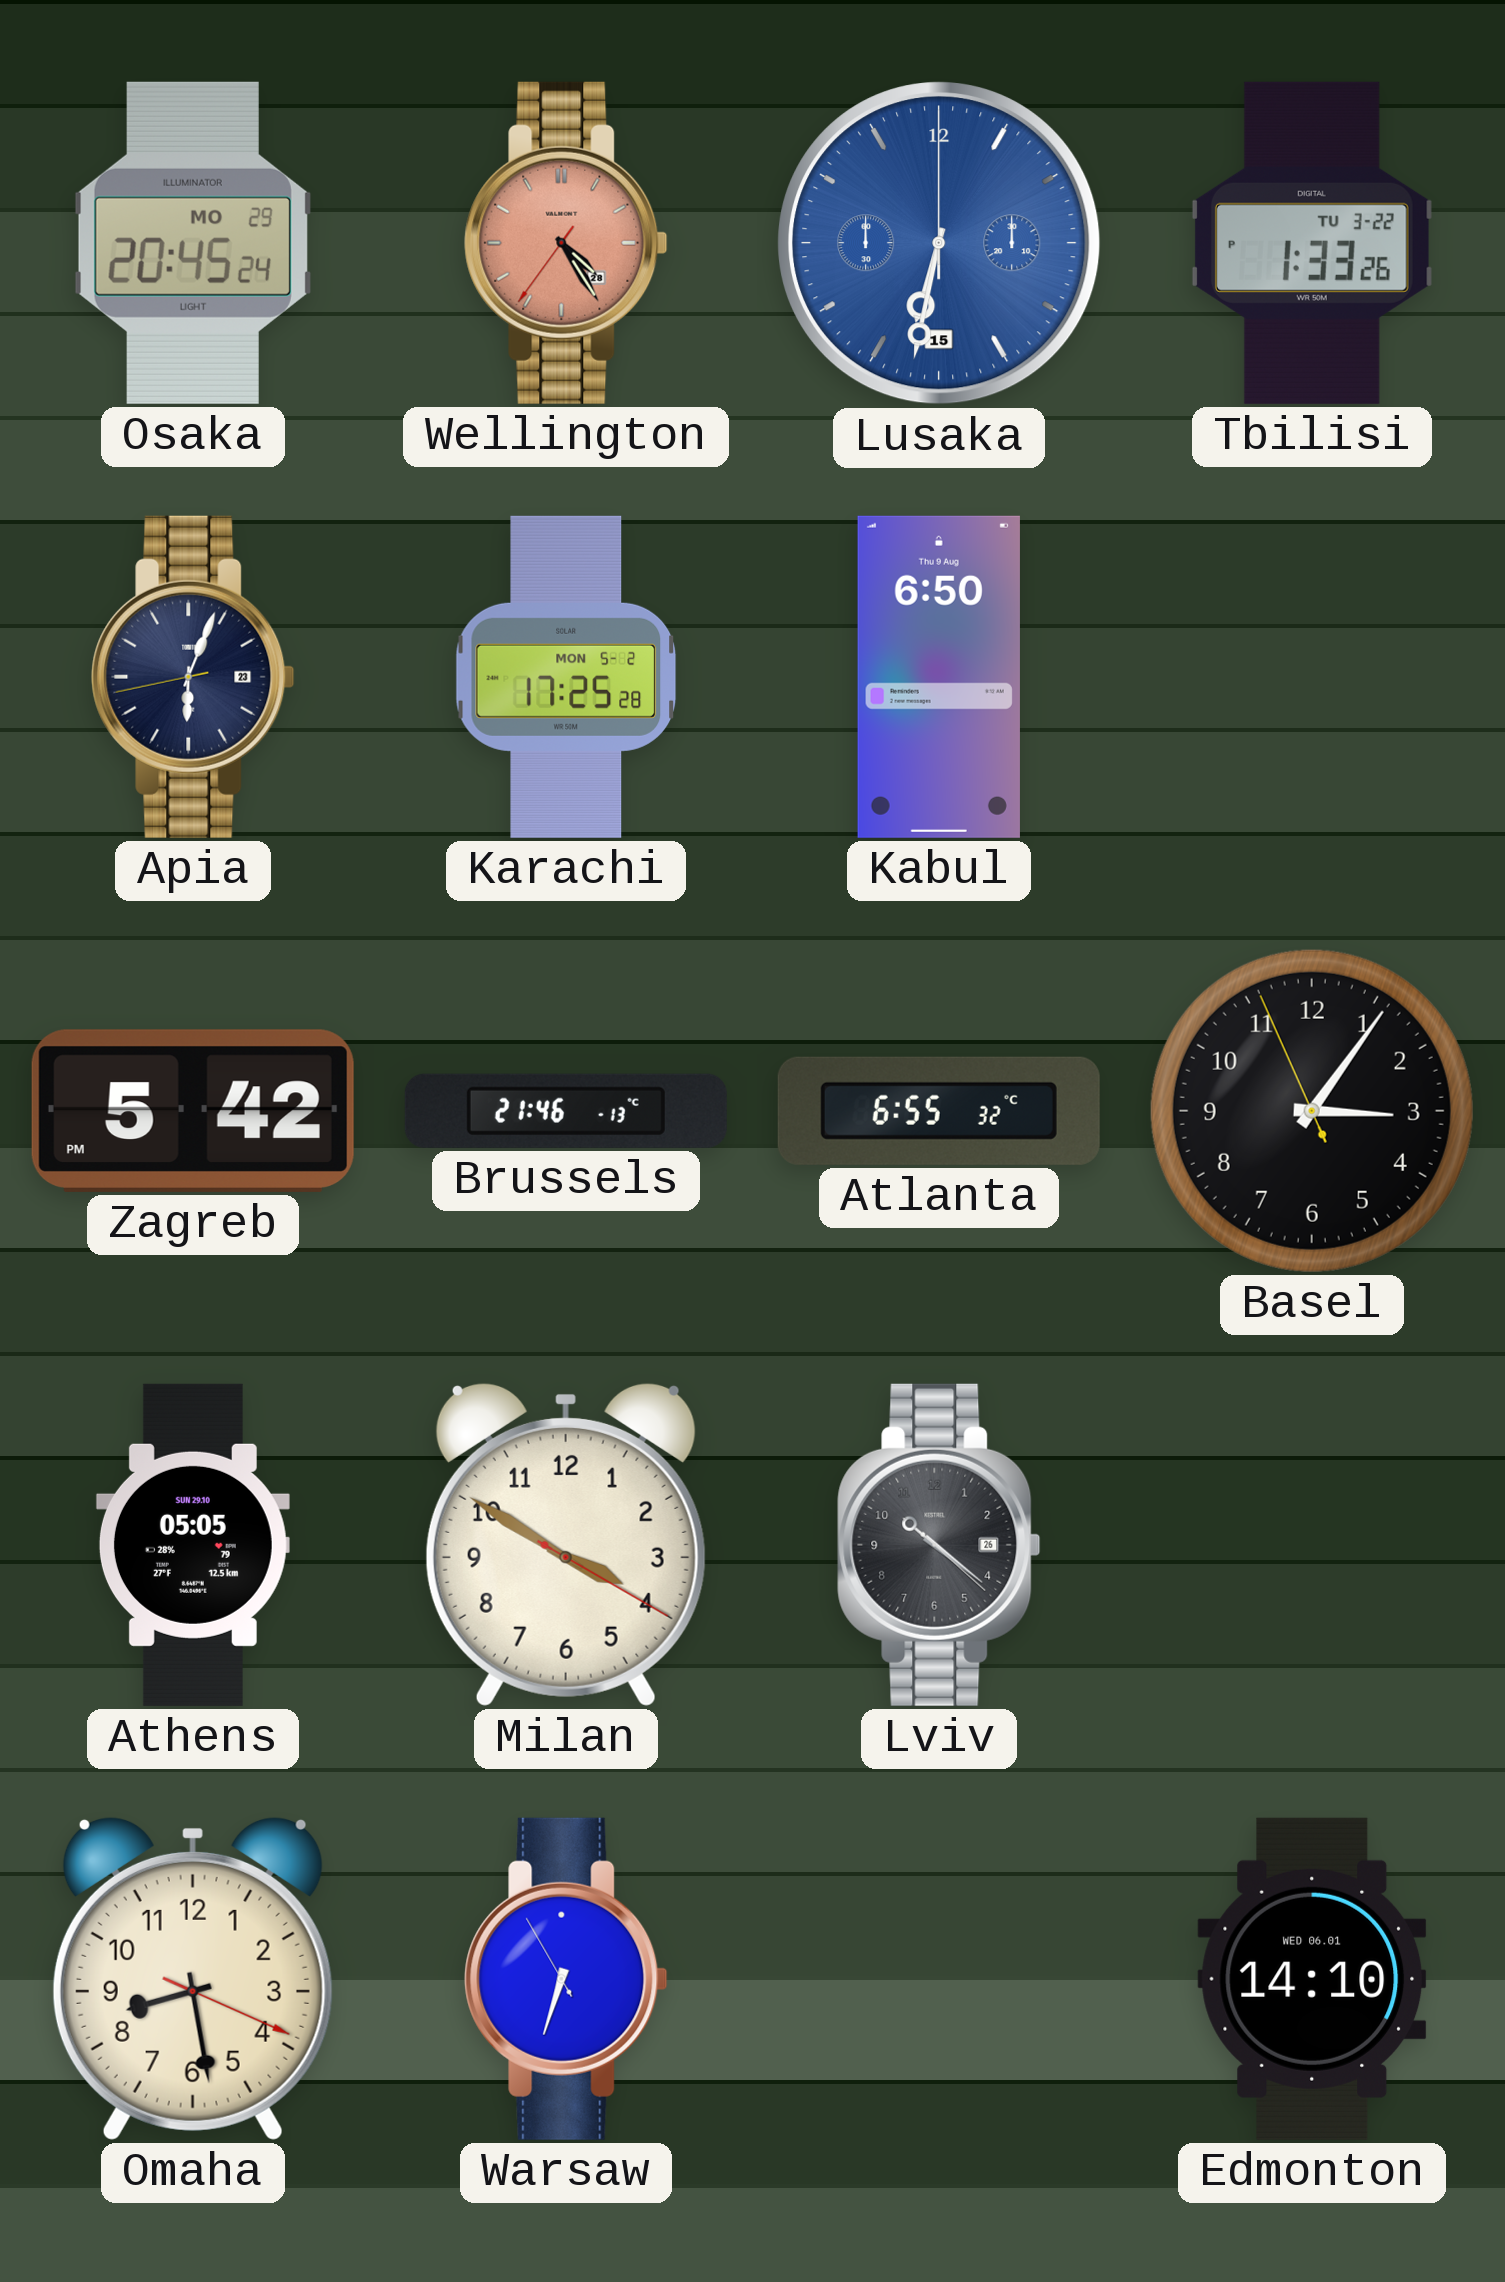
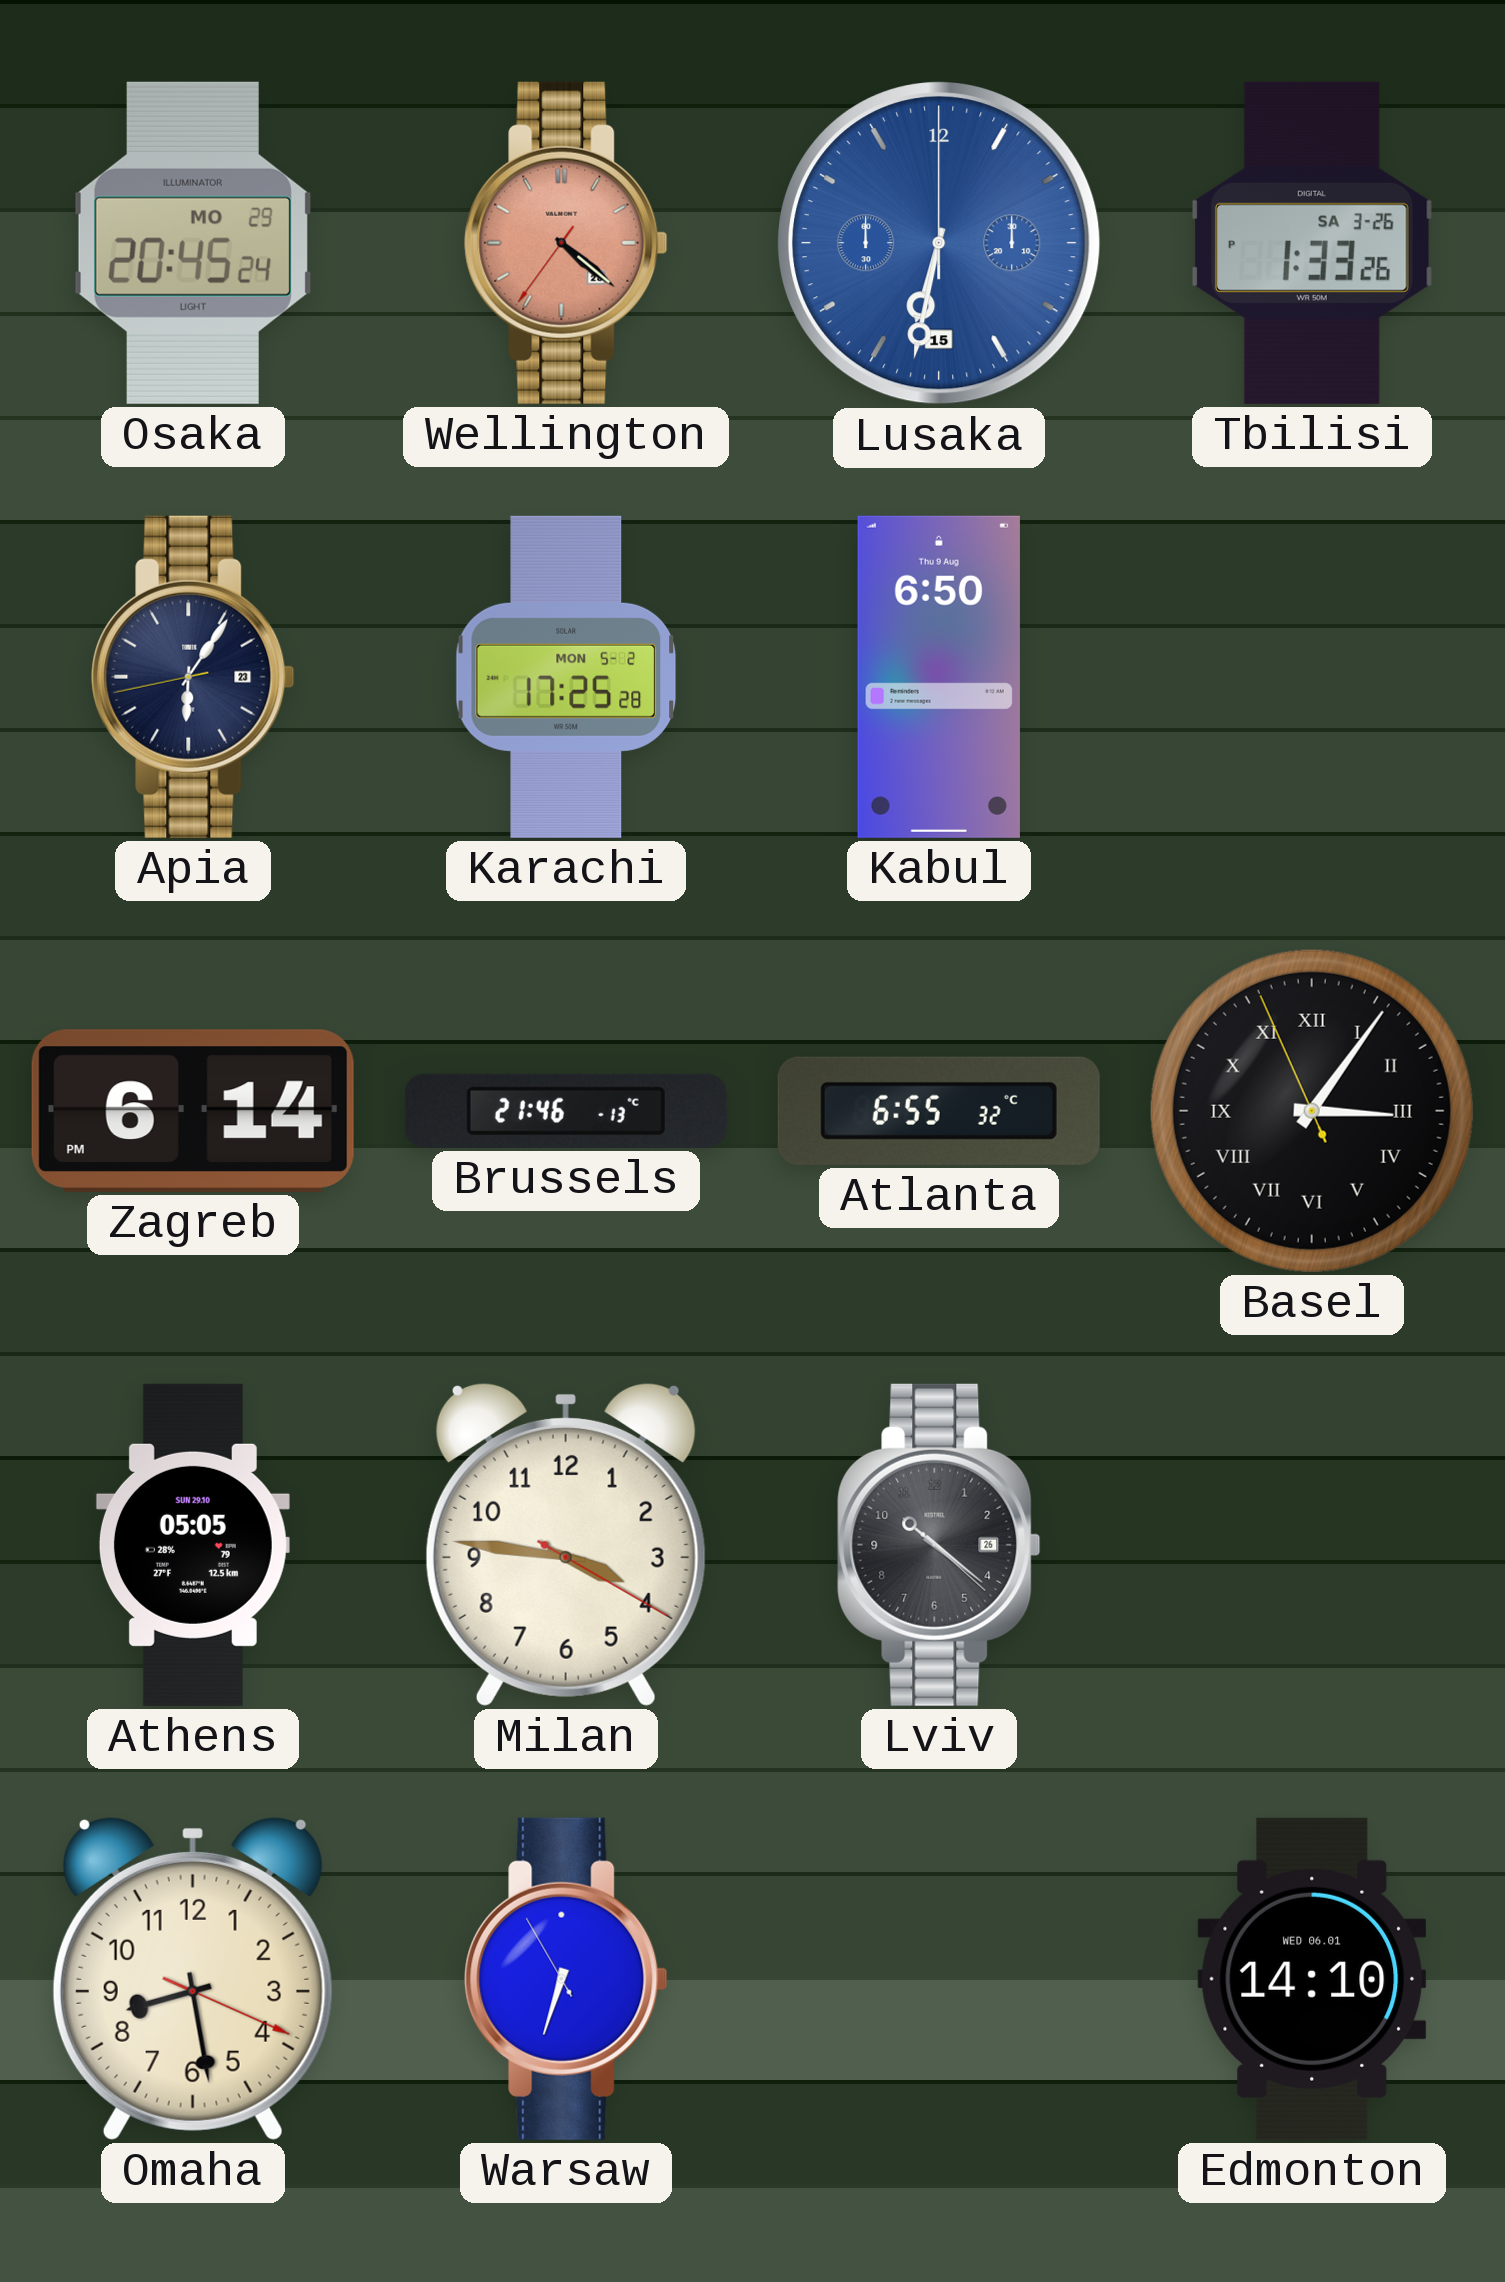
Wellington: 4:24 -> 4:21
Tbilisi date: TU 3-22 -> SA 3-26
Apia: 6:03 -> 6:05
Zagreb: 5:42 -> 6:14
Basel numerals: Arabic -> Roman
Milan: 3:50 -> 3:46
